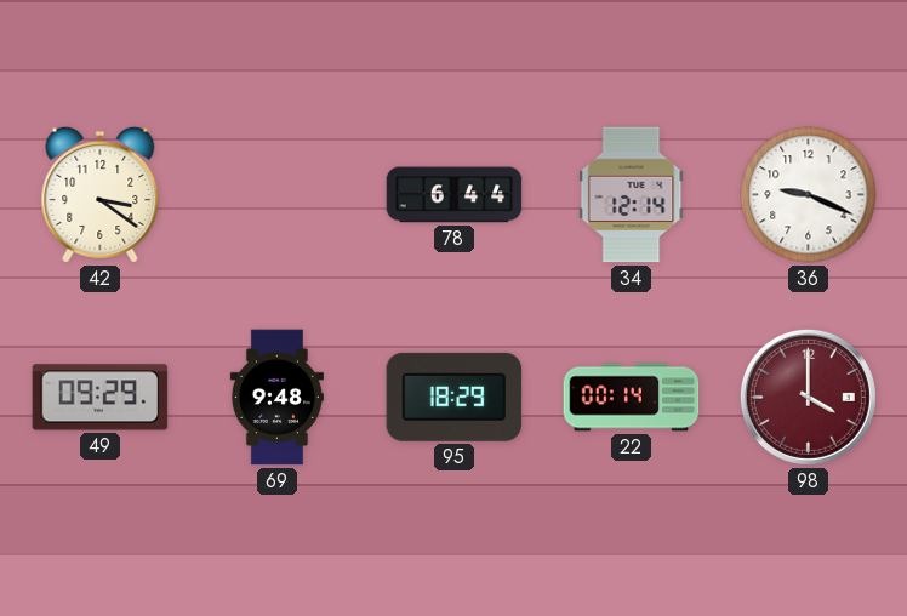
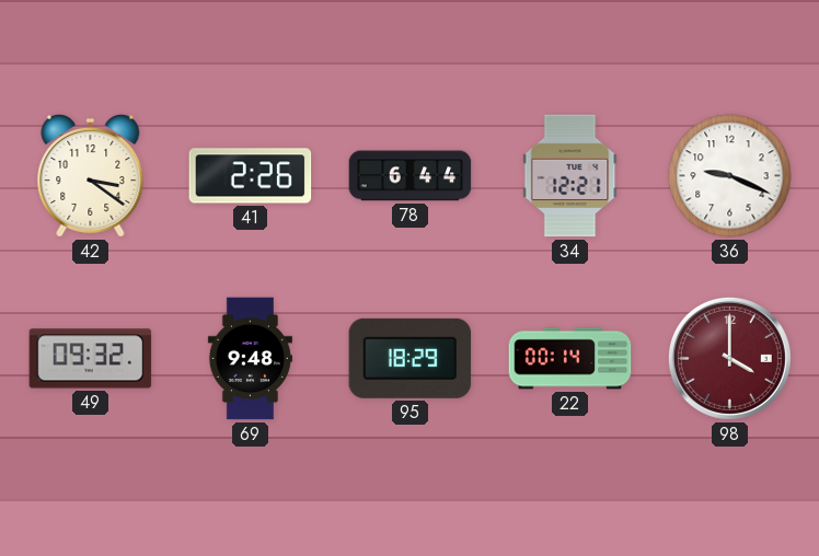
41: none -> 2:26
34: 12:14 -> 12:21
49: 09:29 -> 09:32
